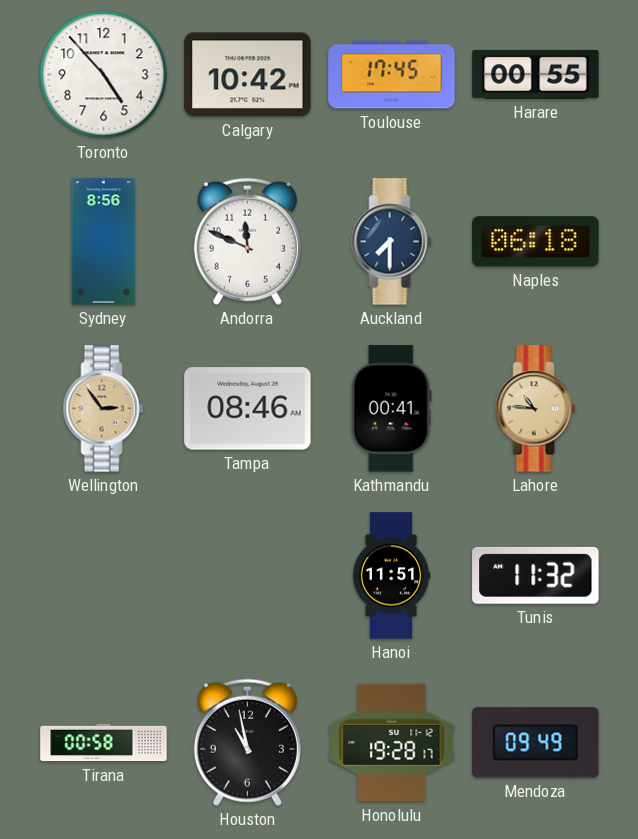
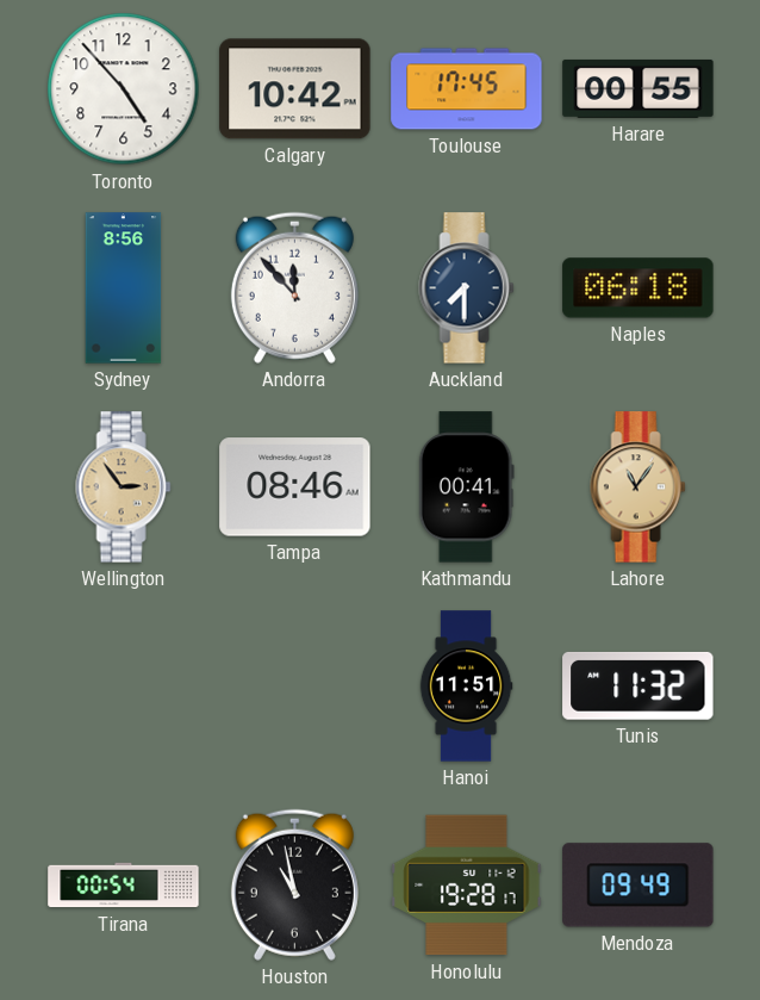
Andorra: 11:49 -> 11:53
Lahore: 10:46 -> 11:06
Tirana: 00:58 -> 00:54
